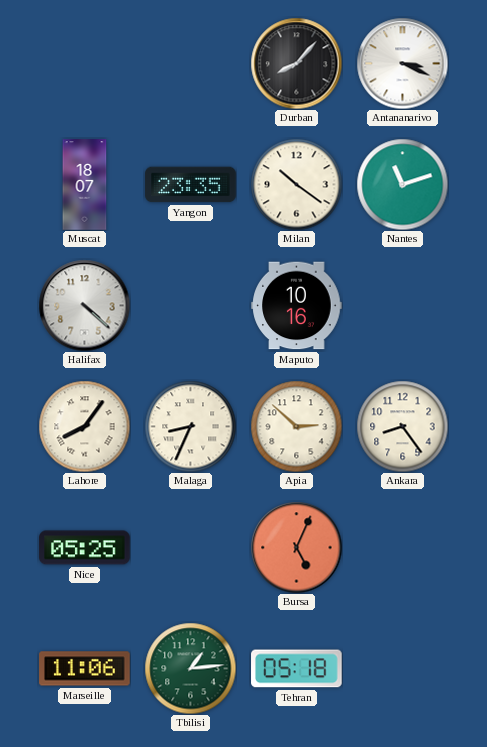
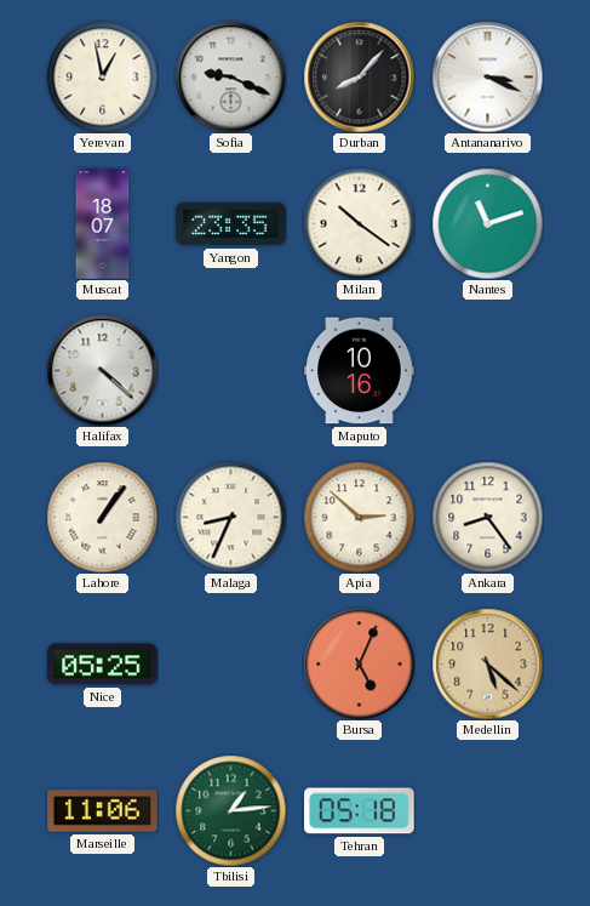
Yerevan: none -> 12:58
Sofia: none -> 9:19
Lahore: 8:06 -> 1:06
Medellin: none -> 5:22
